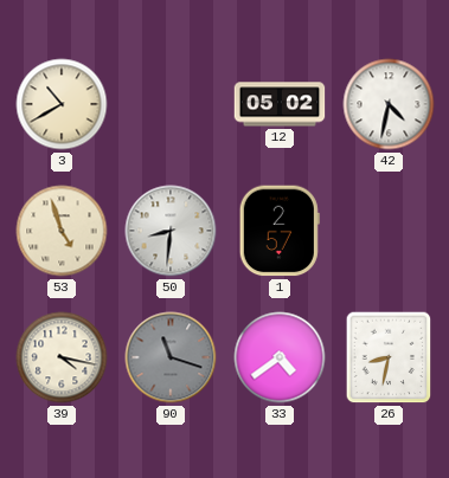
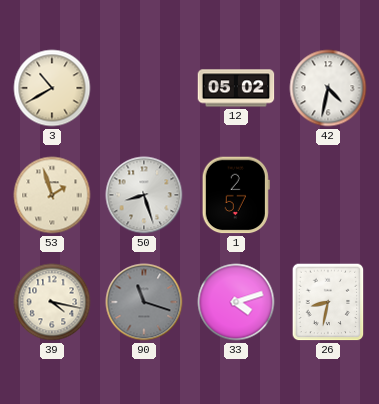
53: 4:57 -> 1:57
50: 8:31 -> 8:27
33: 4:39 -> 4:12
